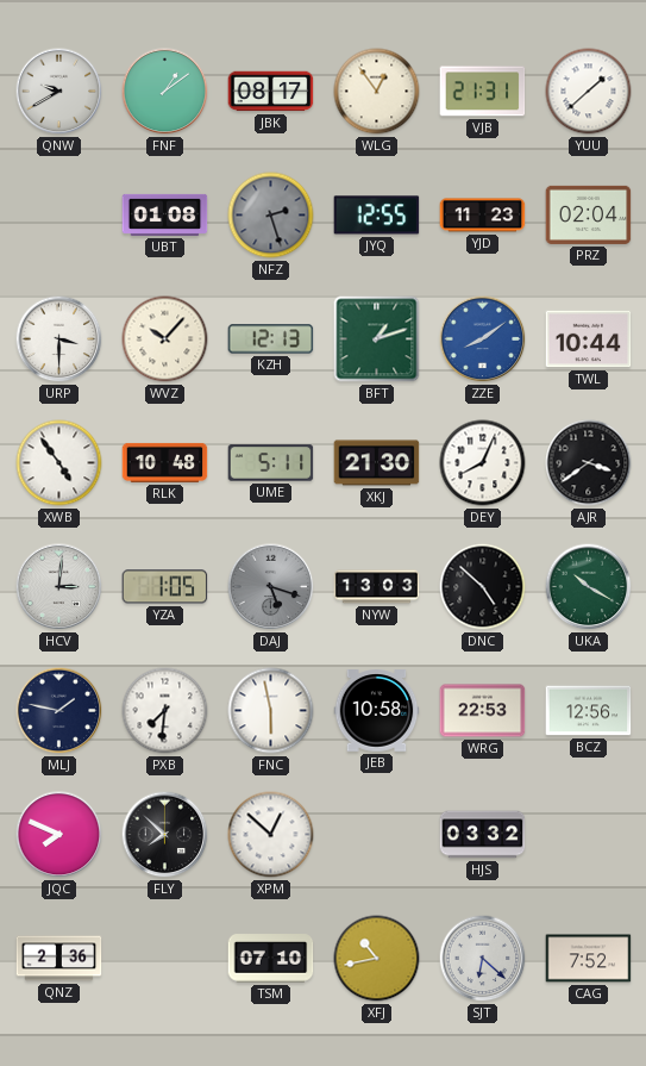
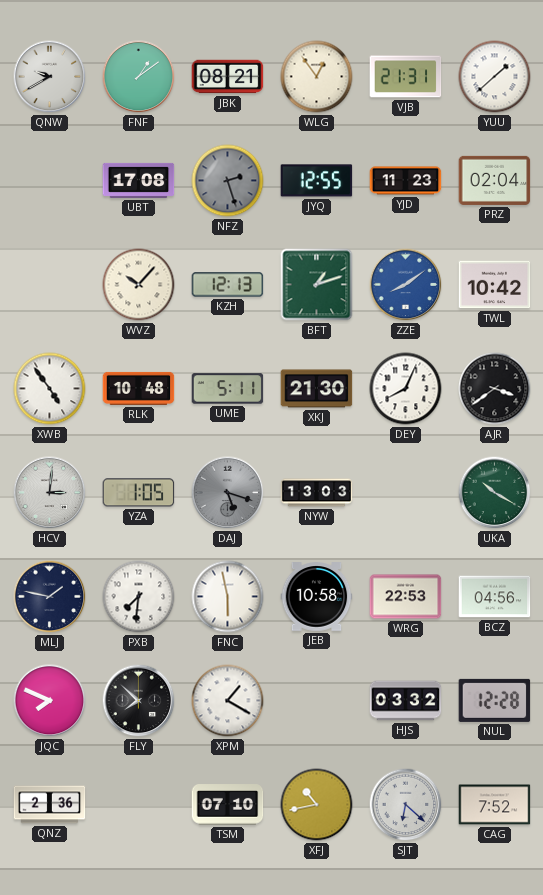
JBK: 08:17 -> 08:21
UBT: 01:08 -> 17:08
URP: 3:30 -> none
TWL: 10:44 -> 10:42
DNC: 4:52 -> none
BCZ: 12:56 -> 04:56
XPM: 12:52 -> 1:20
NUL: none -> 12:28
